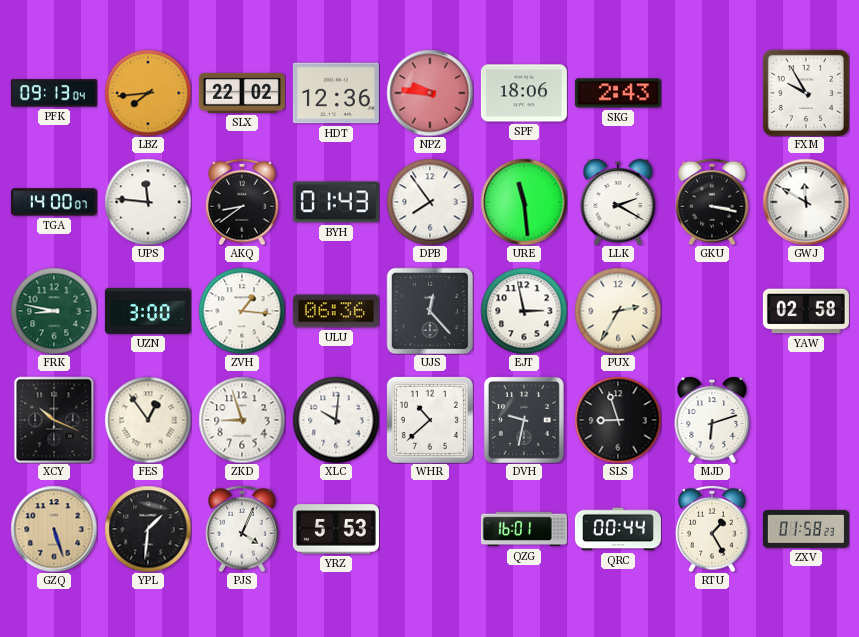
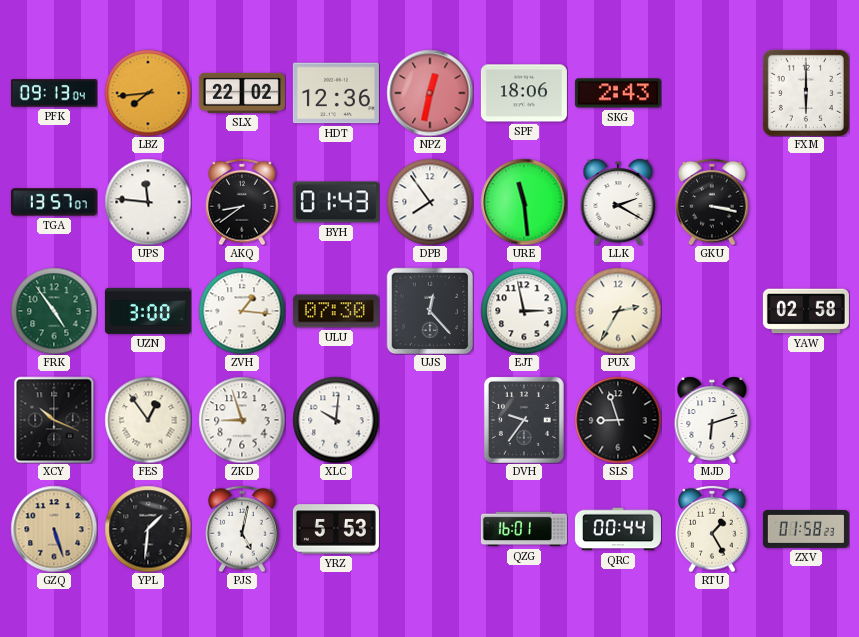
NPZ: 9:46 -> 12:32
FXM: 9:55 -> 6:00
TGA: 14:00 -> 13:57
GWJ: 11:50 -> none
FRK: 8:47 -> 4:54
ULU: 06:36 -> 07:30
WHR: 10:38 -> none
DVH: 9:32 -> 9:36
PJS: 4:04 -> 5:02
